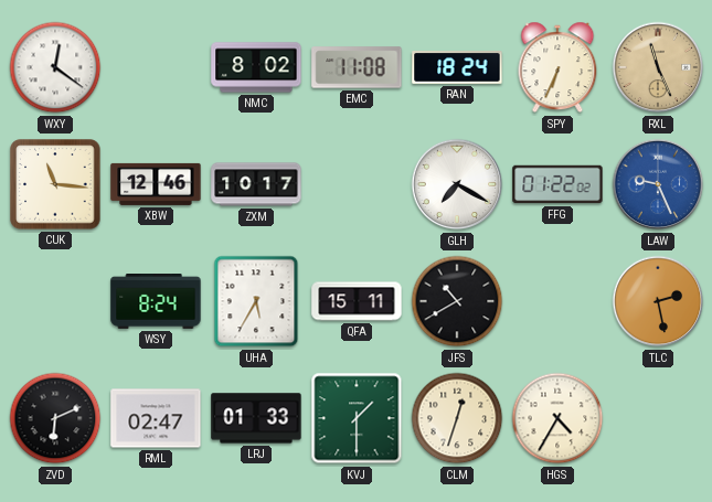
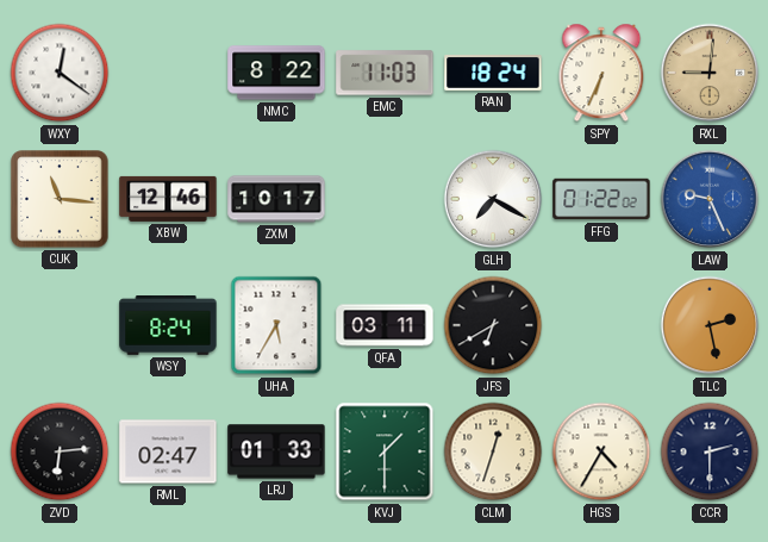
NMC: 8:02 -> 8:22
EMC: 11:08 -> 11:03
RXL: 11:26 -> 9:01
QFA: 15:11 -> 03:11
JFS: 10:40 -> 6:40
ZVD: 6:11 -> 6:14
CCR: none -> 2:30
